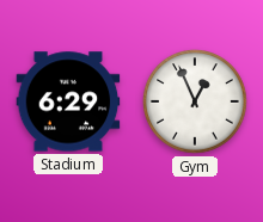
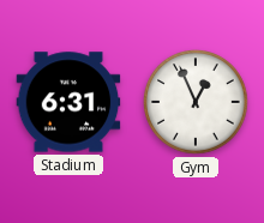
Stadium: 6:29 -> 6:31
